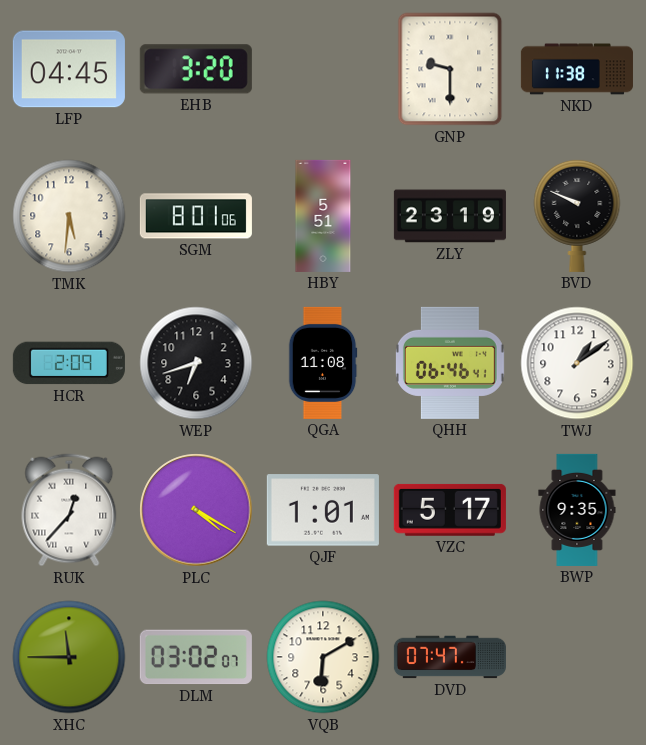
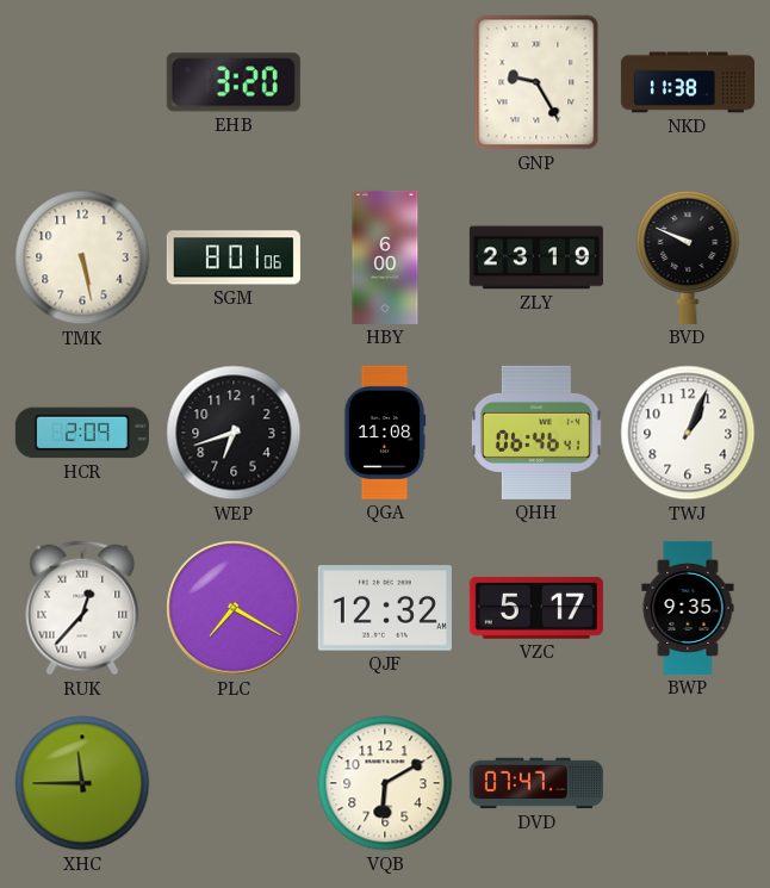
LFP: 04:45 -> none
GNP: 9:30 -> 9:25
TMK: 5:31 -> 5:28
HBY: 5:51 -> 6:00
TWJ: 1:09 -> 1:04
PLC: 4:20 -> 7:20
QJF: 1:01 -> 12:32
DLM: 03:02 -> none
